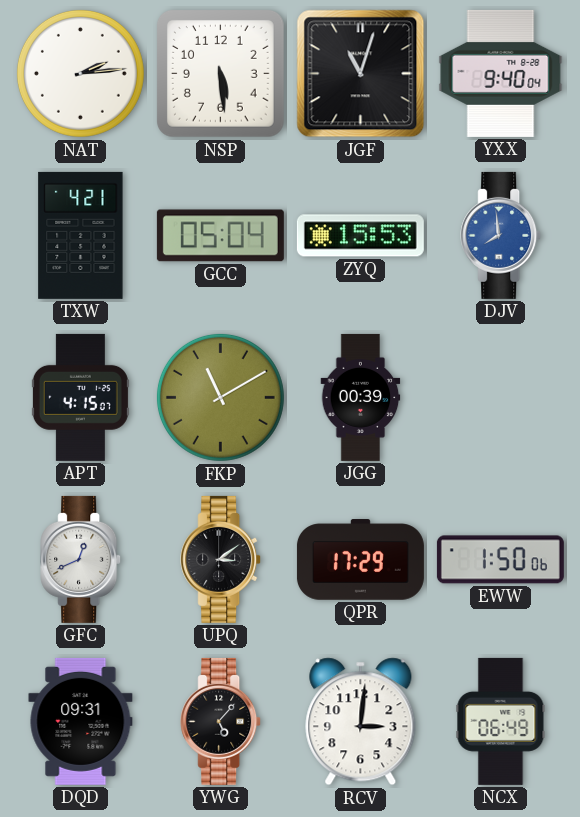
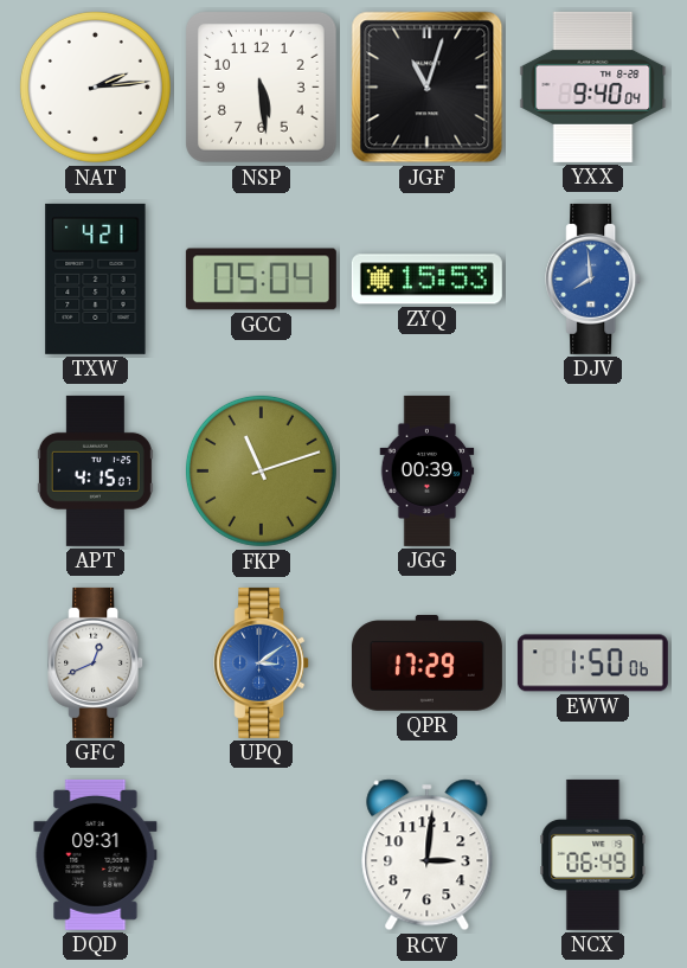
FKP: 11:10 -> 11:12
UPQ dial: black -> blue
YWG: 5:07 -> none
